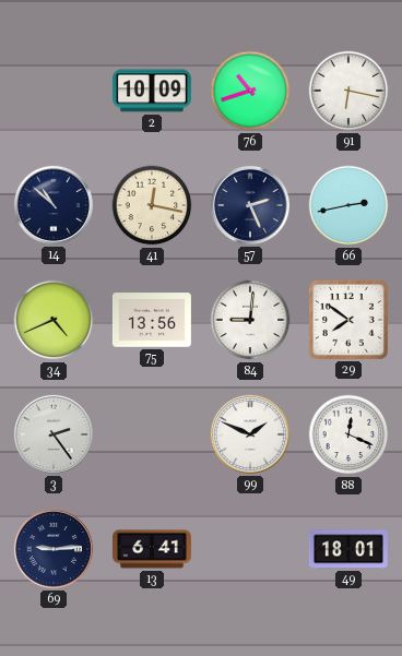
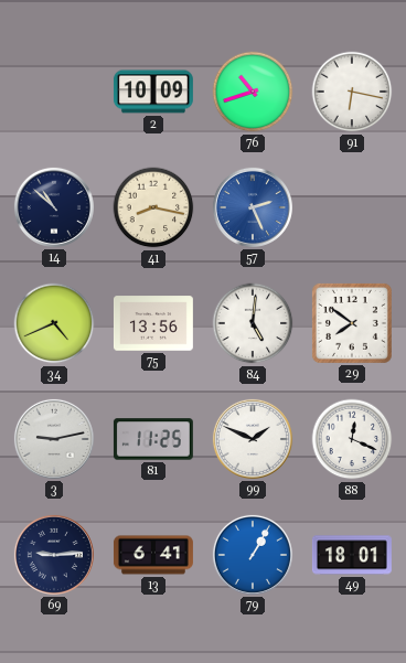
41: 12:17 -> 8:17
57 dial: navy -> blue
66: 2:43 -> none
84: 9:01 -> 5:01
3: 2:24 -> 9:13
81: none -> 11:25
79: none -> 1:05
